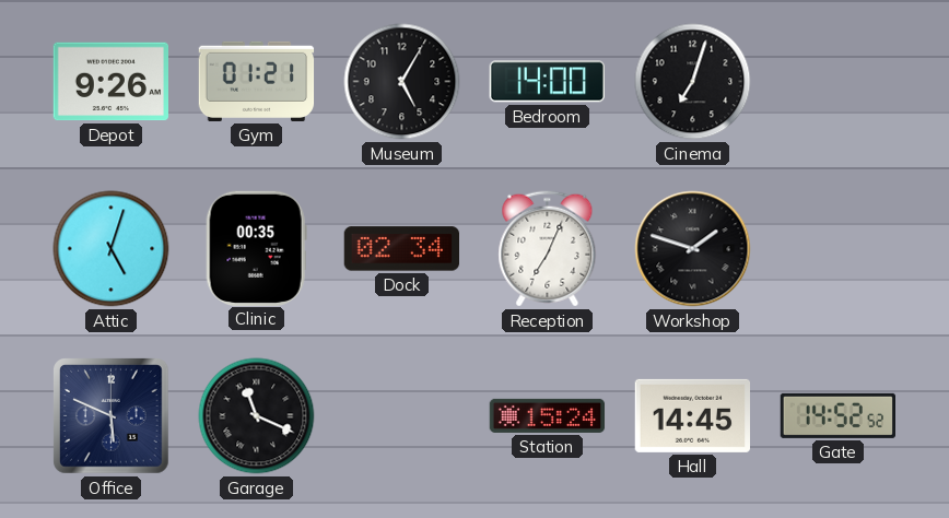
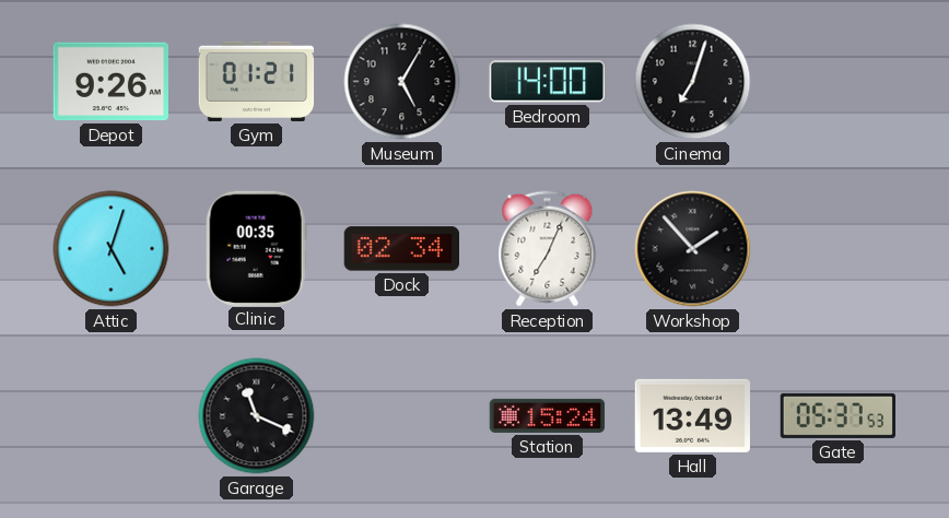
Workshop: 1:48 -> 1:53
Office: 5:49 -> none
Hall: 14:45 -> 13:49
Gate: 14:52 -> 05:37
